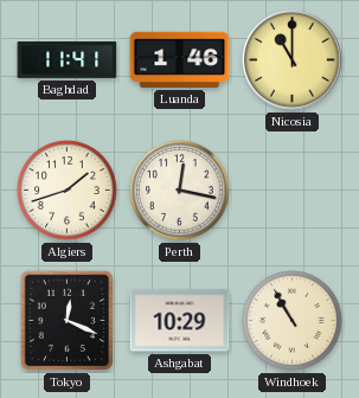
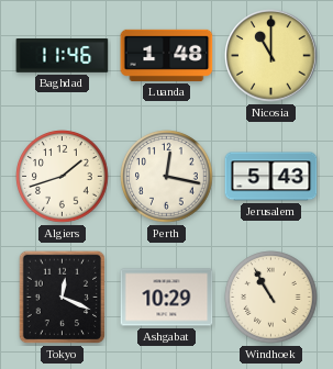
Baghdad: 11:41 -> 11:46
Luanda: 1:46 -> 1:48
Jerusalem: none -> 5:43
